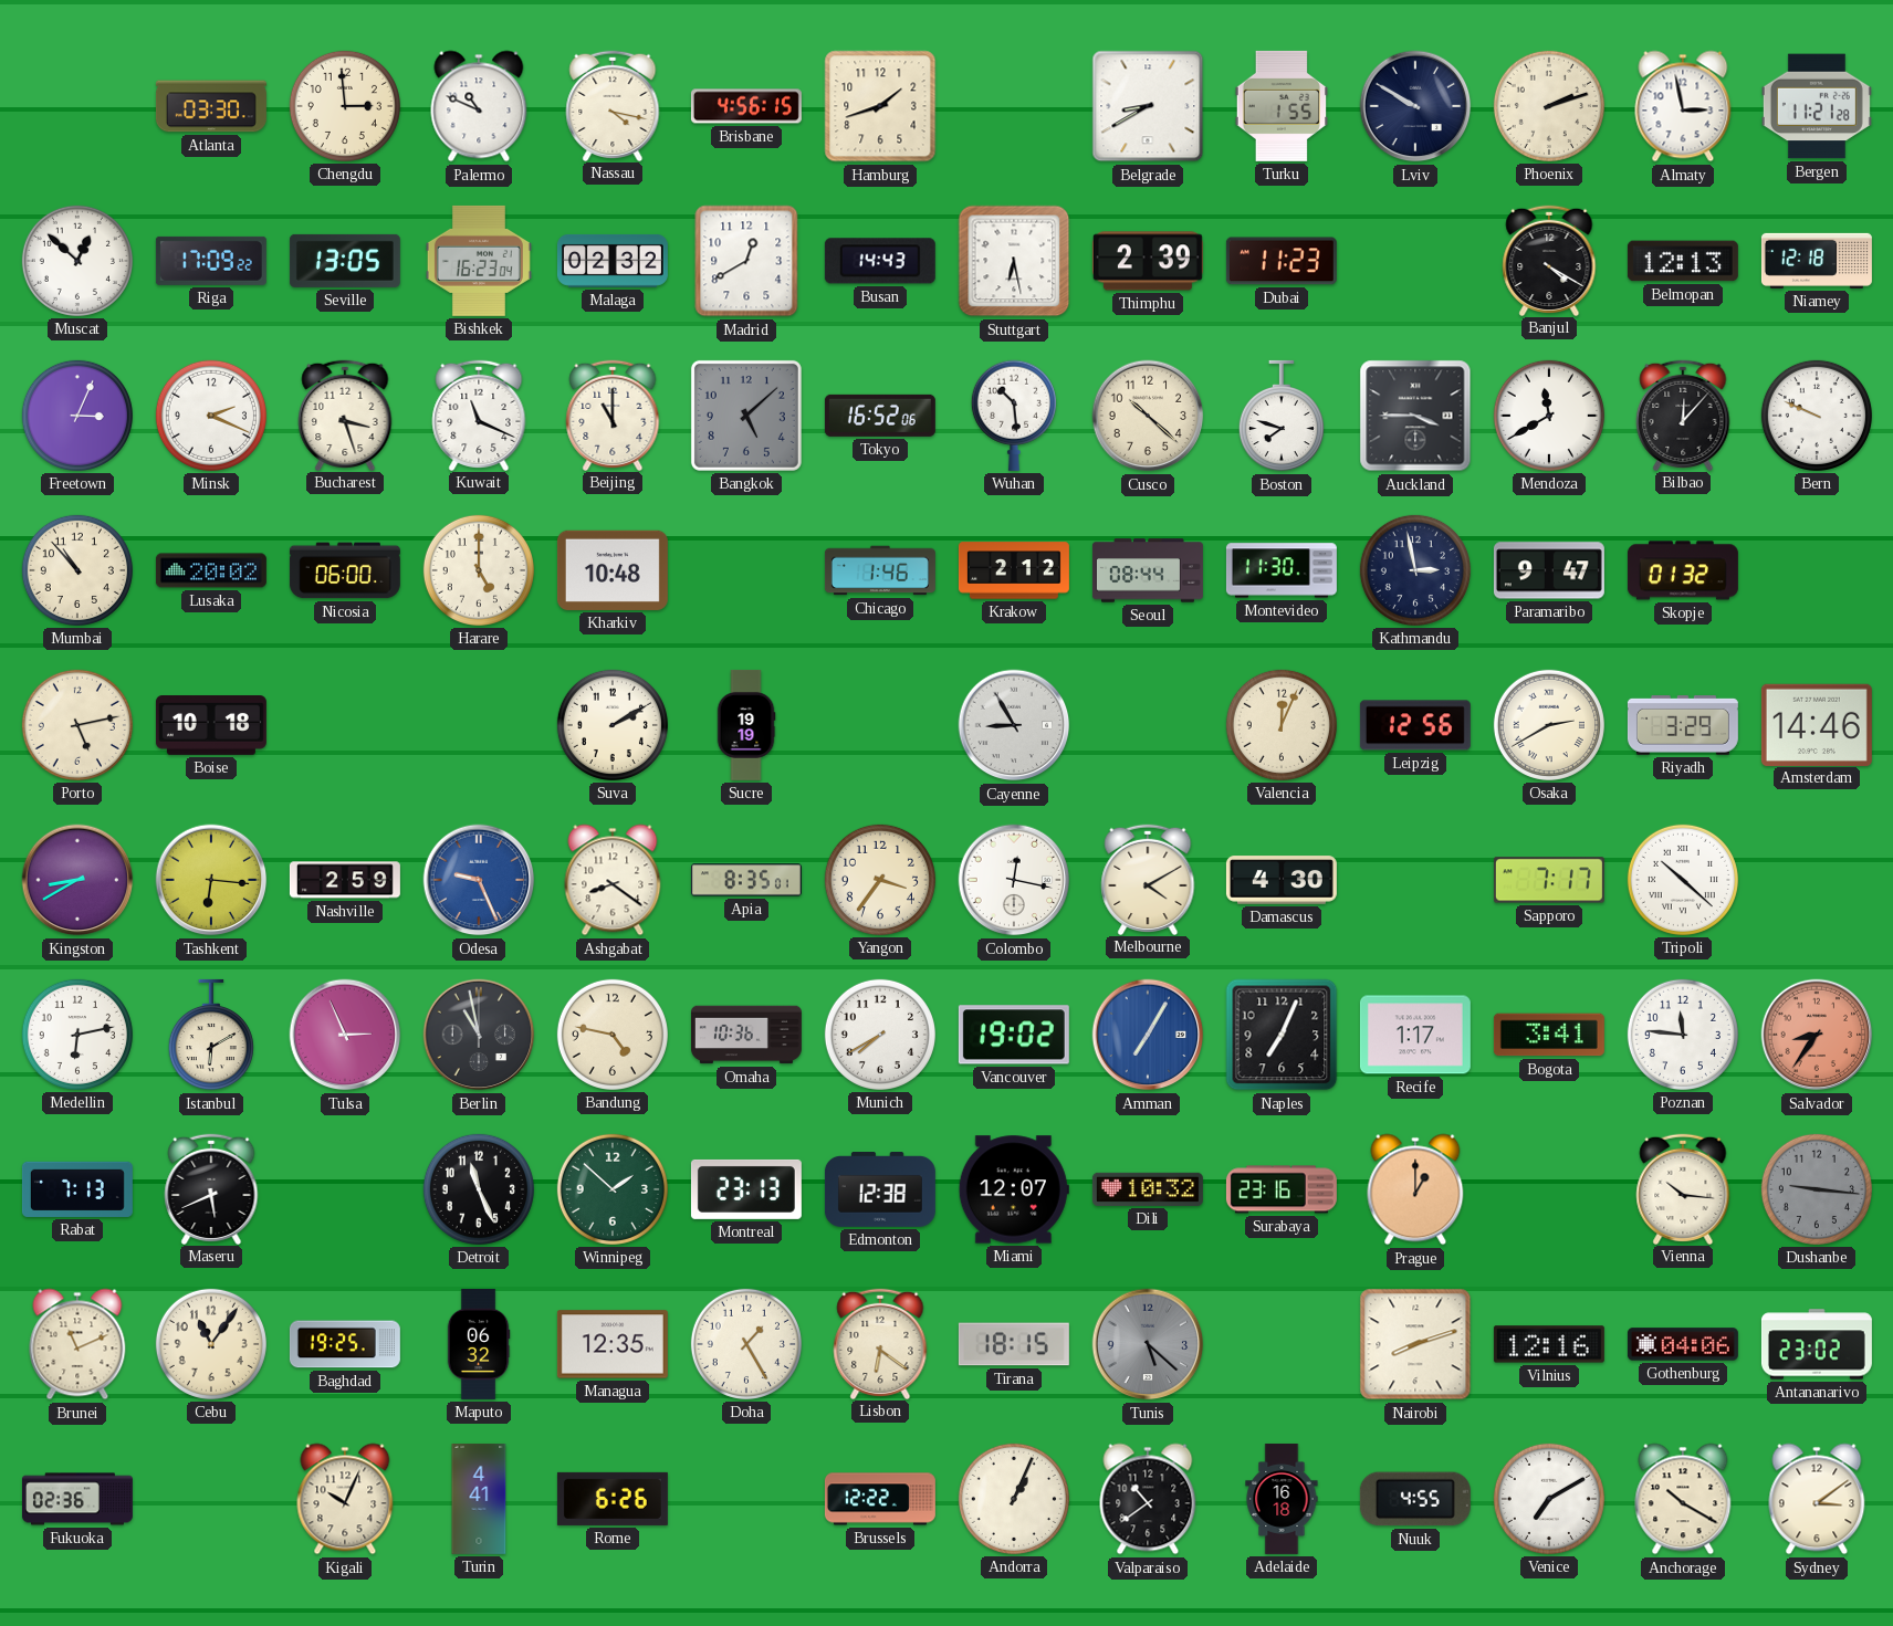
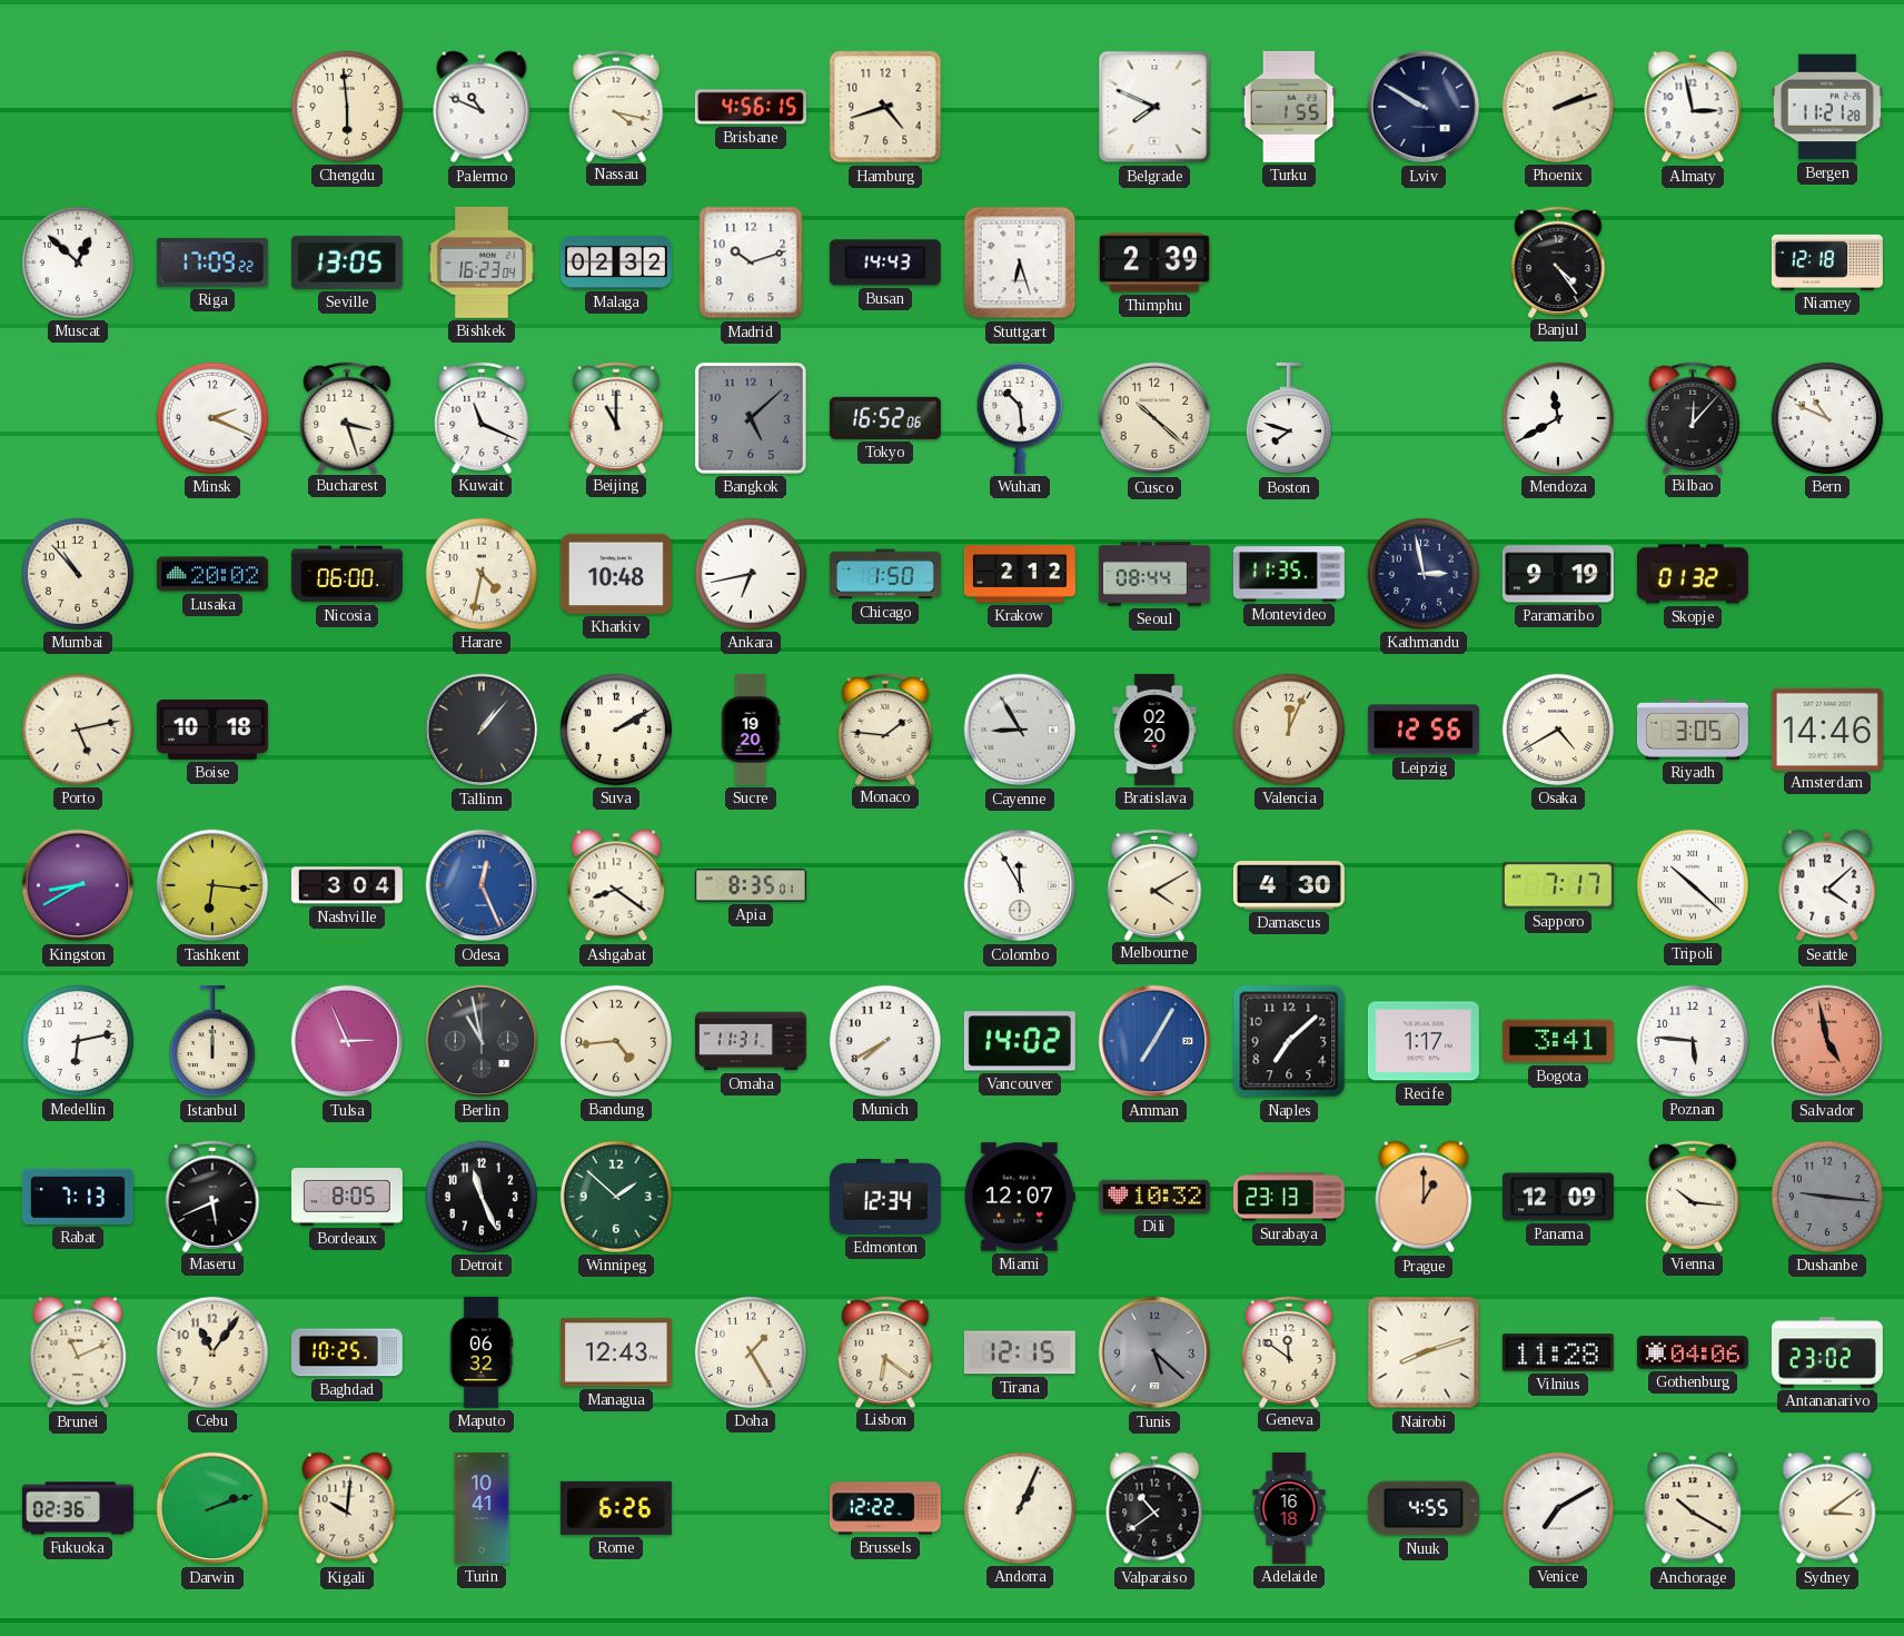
Atlanta: 03:30 -> none
Chengdu: 2:59 -> 5:59
Hamburg: 1:42 -> 4:42
Belgrade: 8:40 -> 7:49
Madrid: 12:40 -> 10:12
Stuttgart: 6:28 -> 6:27
Dubai: 11:23 -> none
Banjul: 4:20 -> 4:24
Belmopan: 12:13 -> none
Freetown: 3:04 -> none
Auckland: 3:45 -> none
Bern: 9:49 -> 10:49
Harare: 5:00 -> 4:32
Ankara: none -> 6:43
Chicago: 1:46 -> 1:50
Montevideo: 11:30 -> 11:35
Paramaribo: 9:47 -> 9:19
Tallinn: none -> 1:07
Sucre: 19:19 -> 19:20
Monaco: none -> 1:46
Bratislava: none -> 02:20
Osaka: 2:40 -> 4:40
Riyadh: 3:29 -> 3:05
Nashville: 2:59 -> 3:04
Odesa: 9:26 -> 12:26
Yangon: 3:36 -> none
Colombo: 12:17 -> 11:55
Seattle: none -> 4:08
Istanbul: 6:10 -> 12:00
Bandung: 4:47 -> 4:44
Omaha: 10:36 -> 11:31
Vancouver: 19:02 -> 14:02
Naples: 7:04 -> 7:08
Poznan: 11:46 -> 5:46
Salvador: 8:36 -> 4:58
Bordeaux: none -> 8:05
Montreal: 23:13 -> none
Edmonton: 12:38 -> 12:34
Surabaya: 23:16 -> 23:13
Panama: none -> 12:09
Baghdad: 19:25 -> 10:25
Managua: 12:35 -> 12:43
Tirana: 18:15 -> 12:15
Geneva: none -> 11:51
Vilnius: 12:16 -> 11:28
Darwin: none -> 2:12
Kigali: 10:04 -> 10:01
Turin: 4:41 -> 10:41
